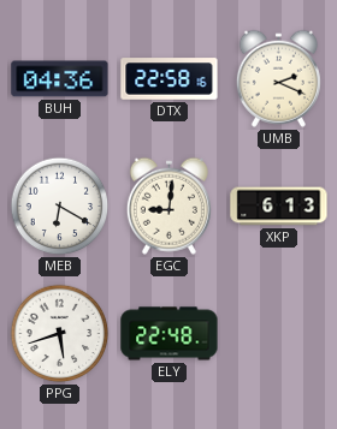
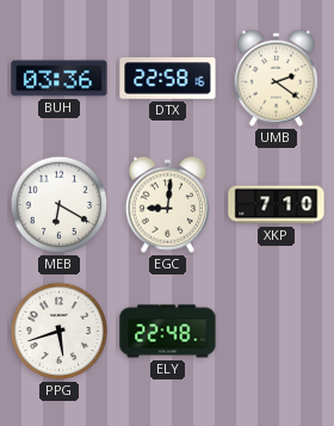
BUH: 04:36 -> 03:36
UMB: 2:19 -> 2:21
XKP: 6:13 -> 7:10
